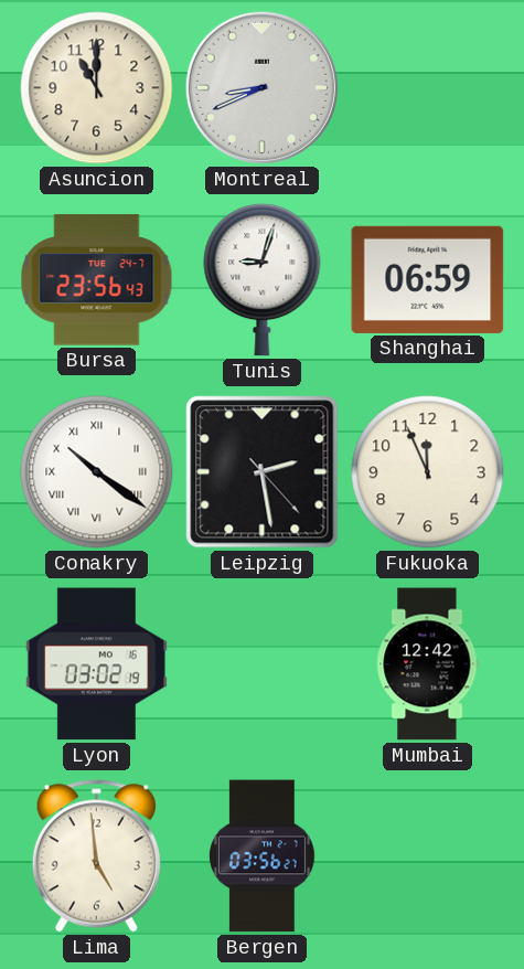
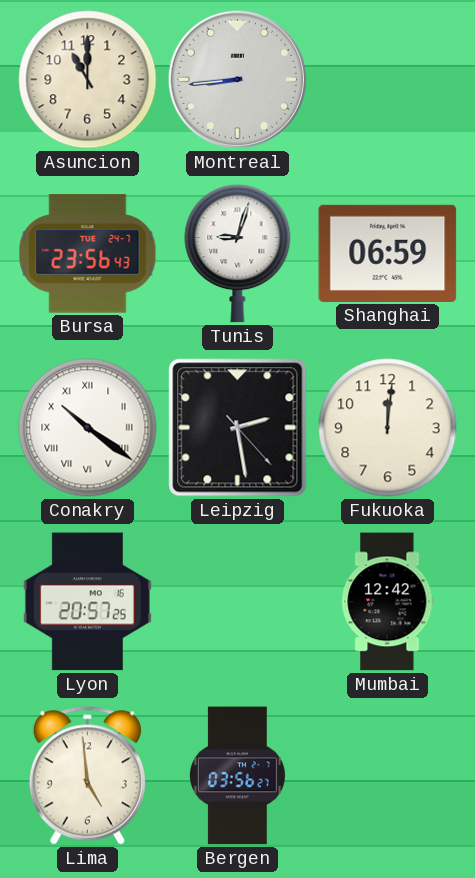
Montreal: 8:41 -> 8:44
Fukuoka: 11:56 -> 12:01
Lyon: 03:02 -> 20:57
